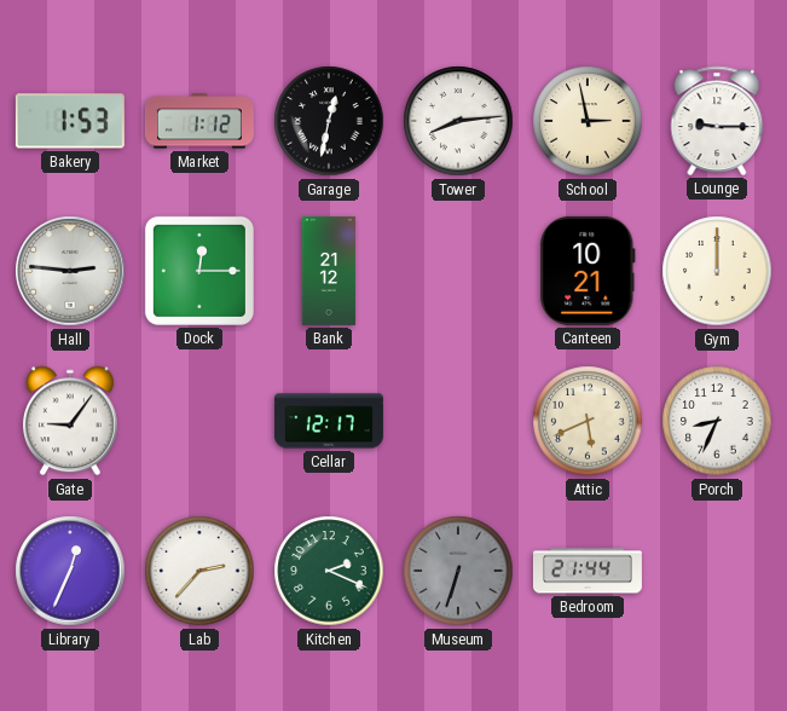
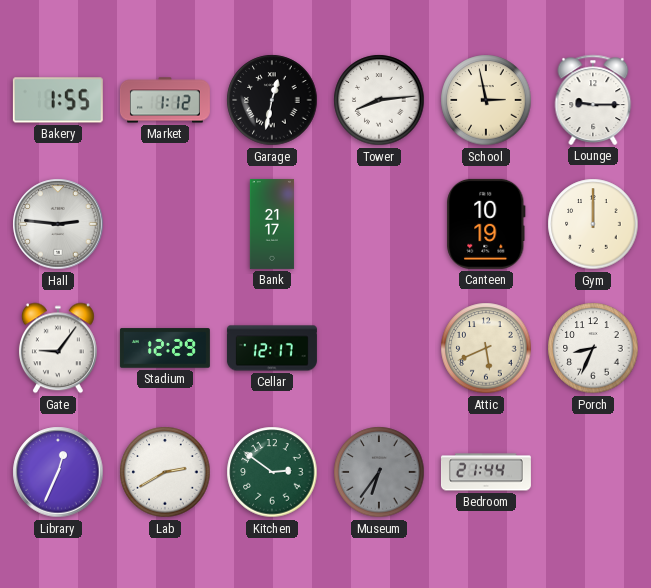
Bakery: 1:53 -> 1:55
Dock: 12:15 -> none
Bank: 21:12 -> 21:17
Canteen: 10:21 -> 10:19
Stadium: none -> 12:29
Lab: 2:37 -> 2:40
Kitchen: 2:19 -> 2:51
Museum: 6:33 -> 6:36
